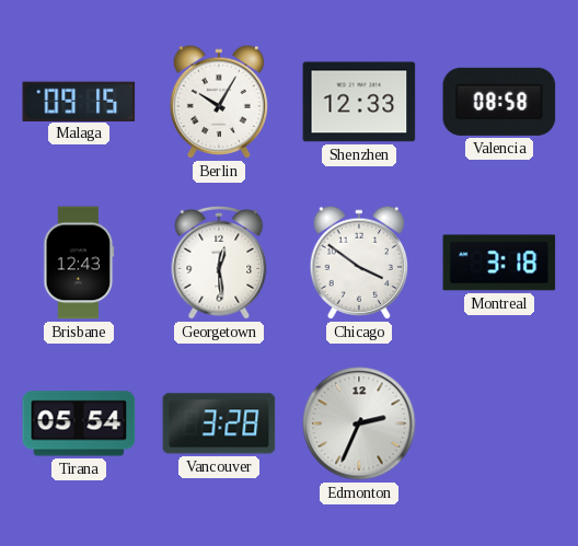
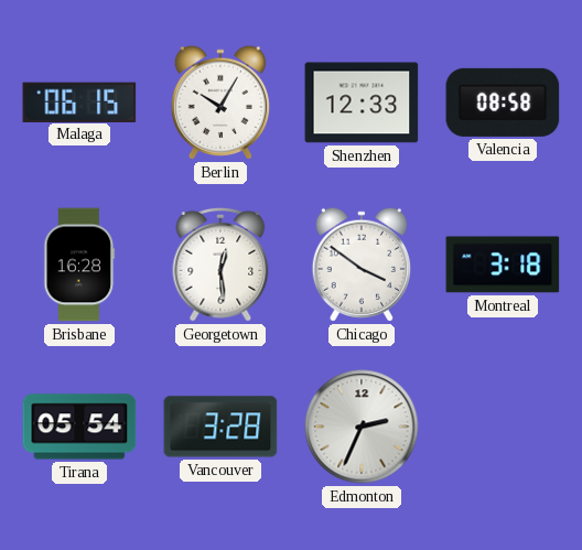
Malaga: 09:15 -> 06:15
Brisbane: 12:43 -> 16:28
